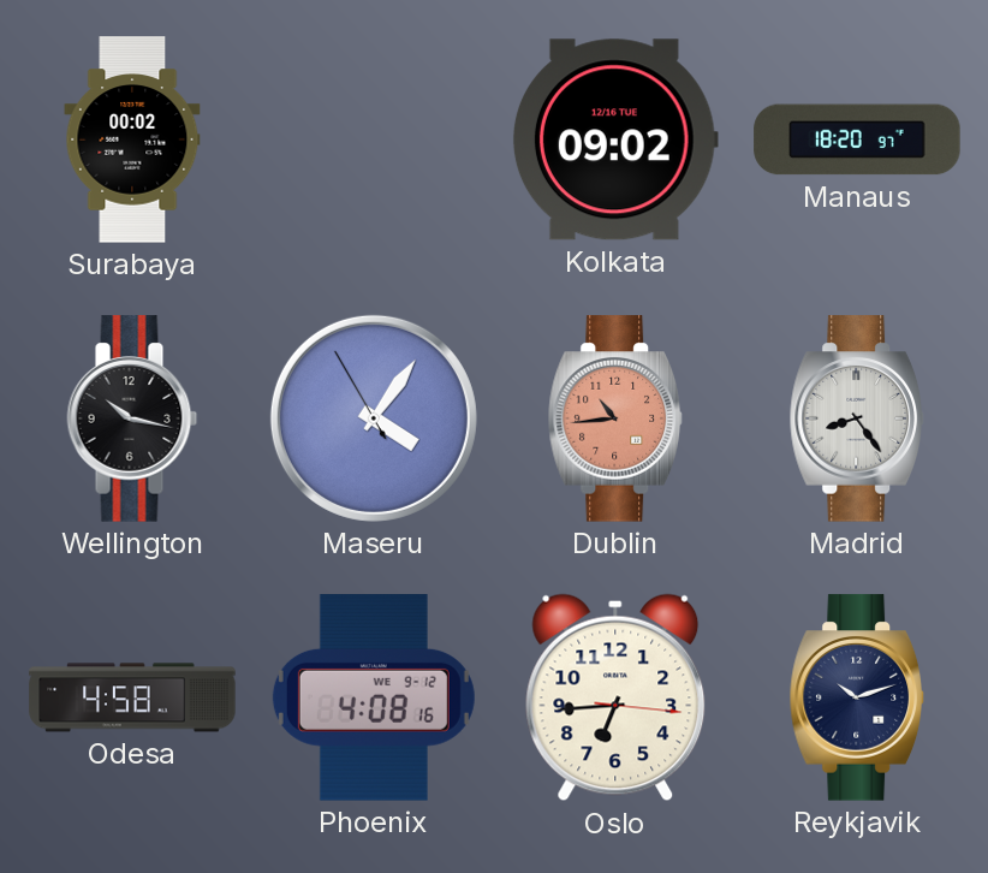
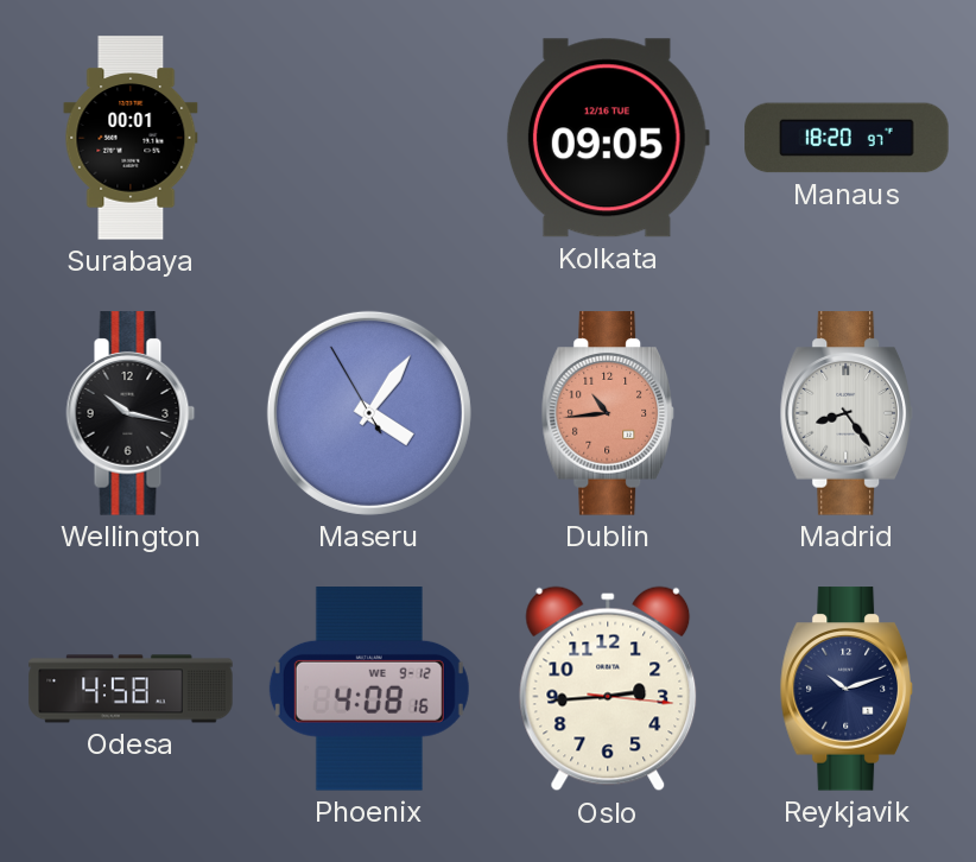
Surabaya: 00:02 -> 00:01
Kolkata: 09:02 -> 09:05
Oslo: 6:44 -> 2:44
